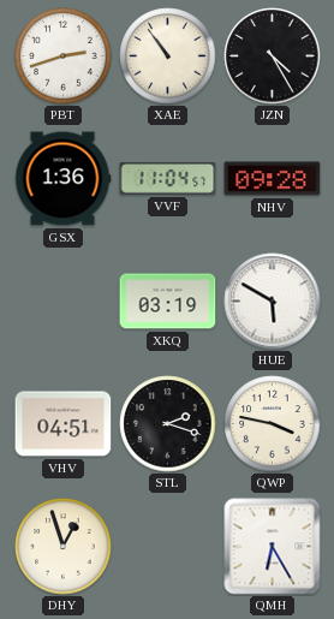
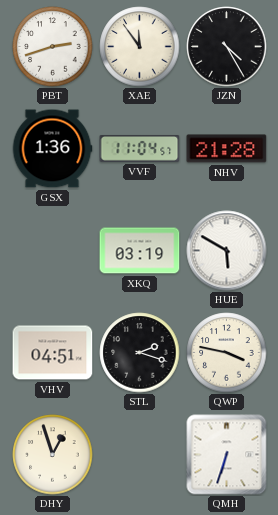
XAE: 10:54 -> 11:54
NHV: 09:28 -> 21:28
QMH: 6:25 -> 6:33
